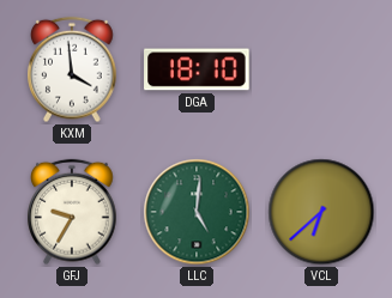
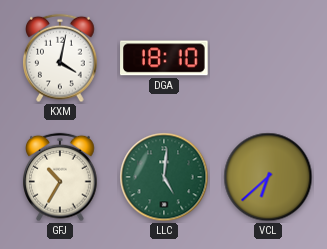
KXM: 3:59 -> 4:02
GFJ: 9:35 -> 10:35
